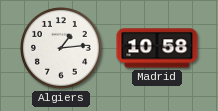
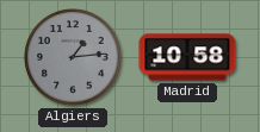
Algiers dial: white -> grey
